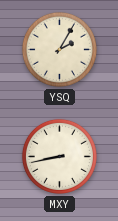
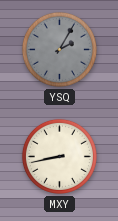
YSQ dial: cream -> grey
